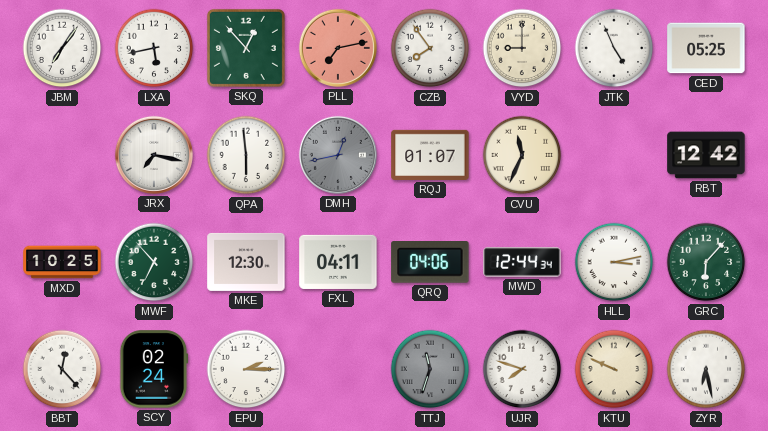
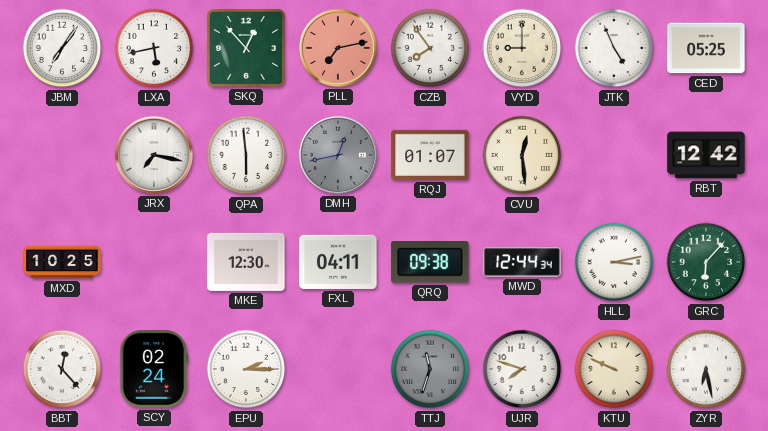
CVU: 11:34 -> 12:29
MWF: 6:53 -> none
QRQ: 04:06 -> 09:38
